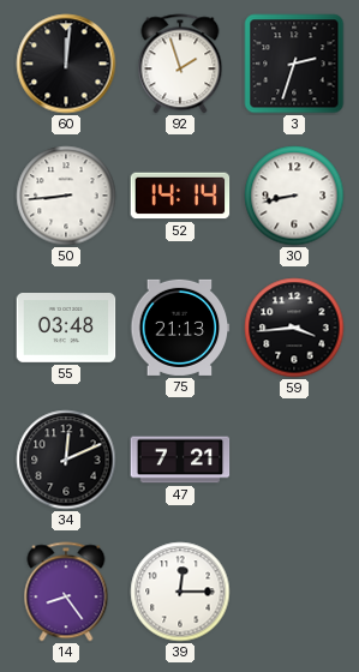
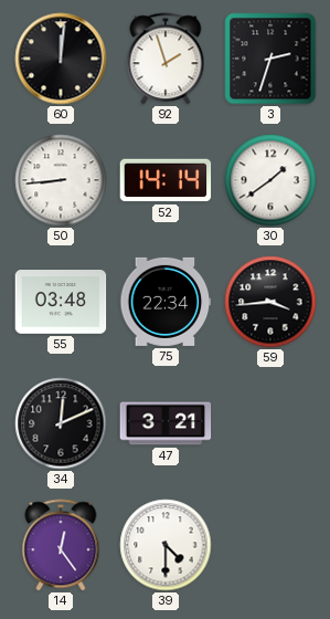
30: 8:43 -> 1:39
75: 21:13 -> 22:34
47: 7:21 -> 3:21
14: 8:24 -> 12:24
39: 12:15 -> 4:30
